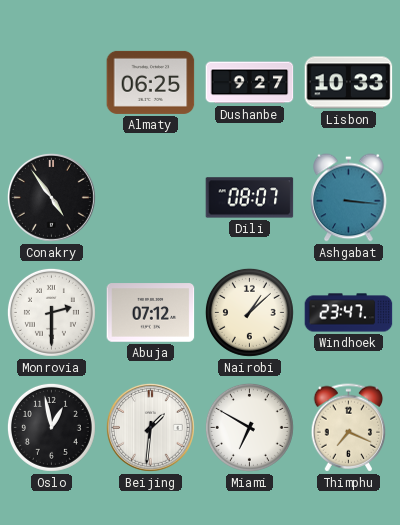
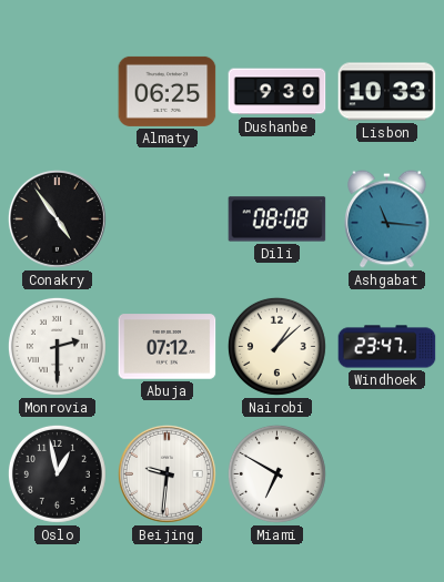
Dushanbe: 9:27 -> 9:30
Dili: 08:07 -> 08:08
Ashgabat: 3:16 -> 11:16
Beijing: 1:31 -> 9:31
Thimphu: 7:19 -> none
